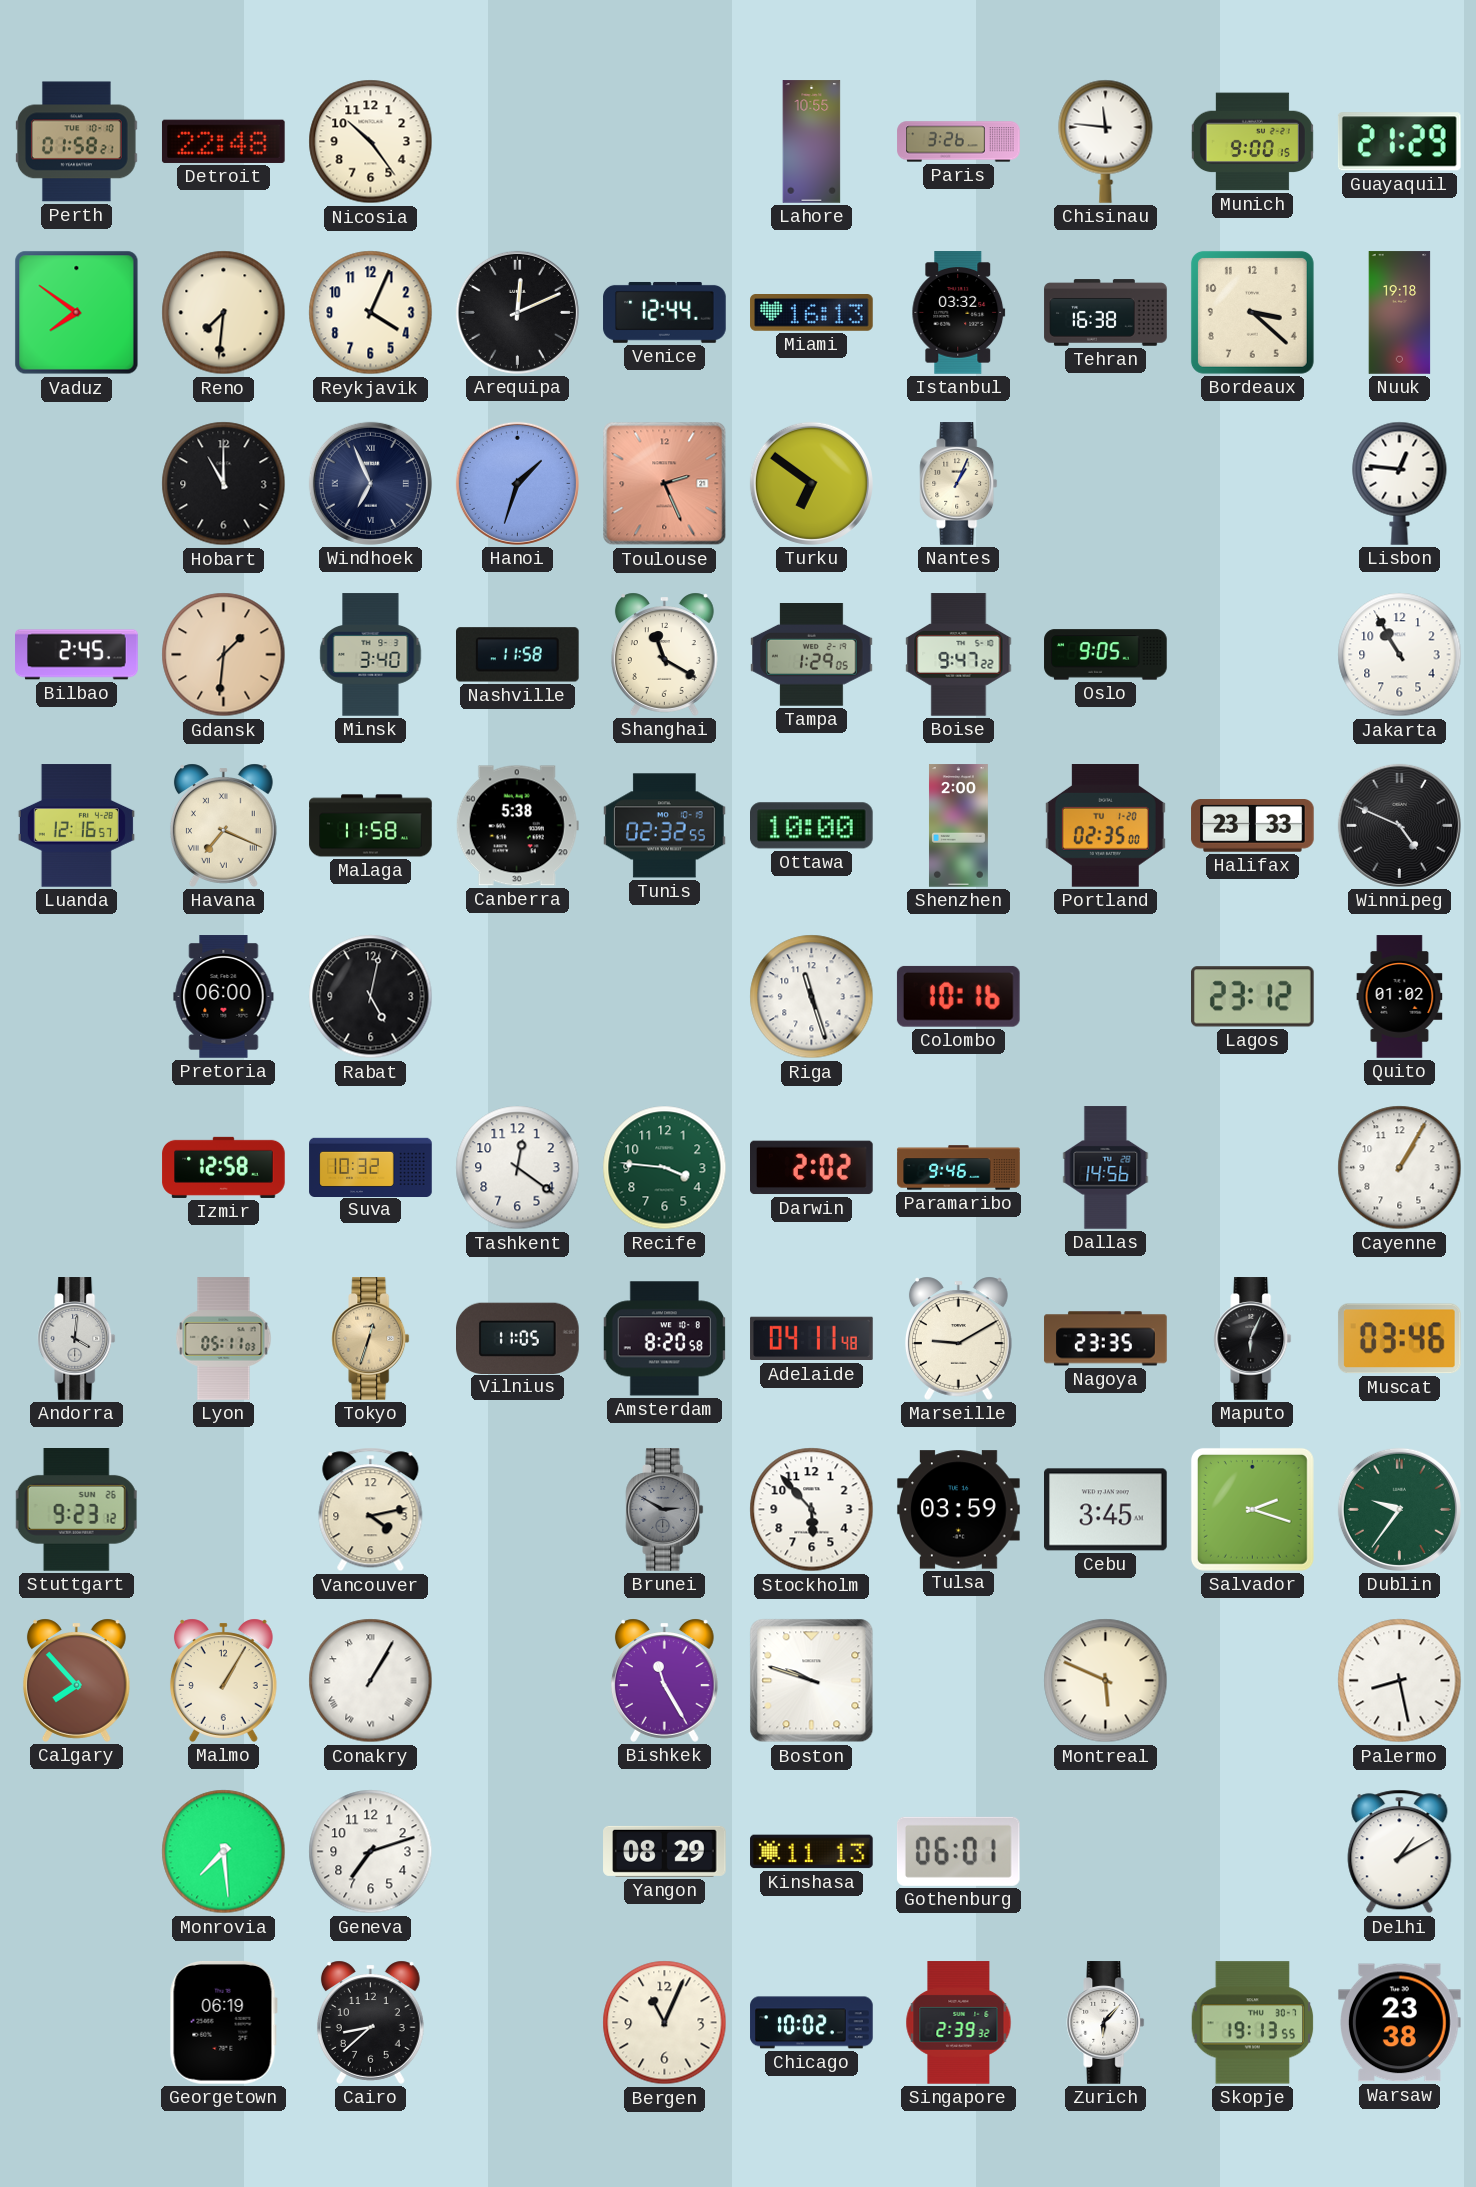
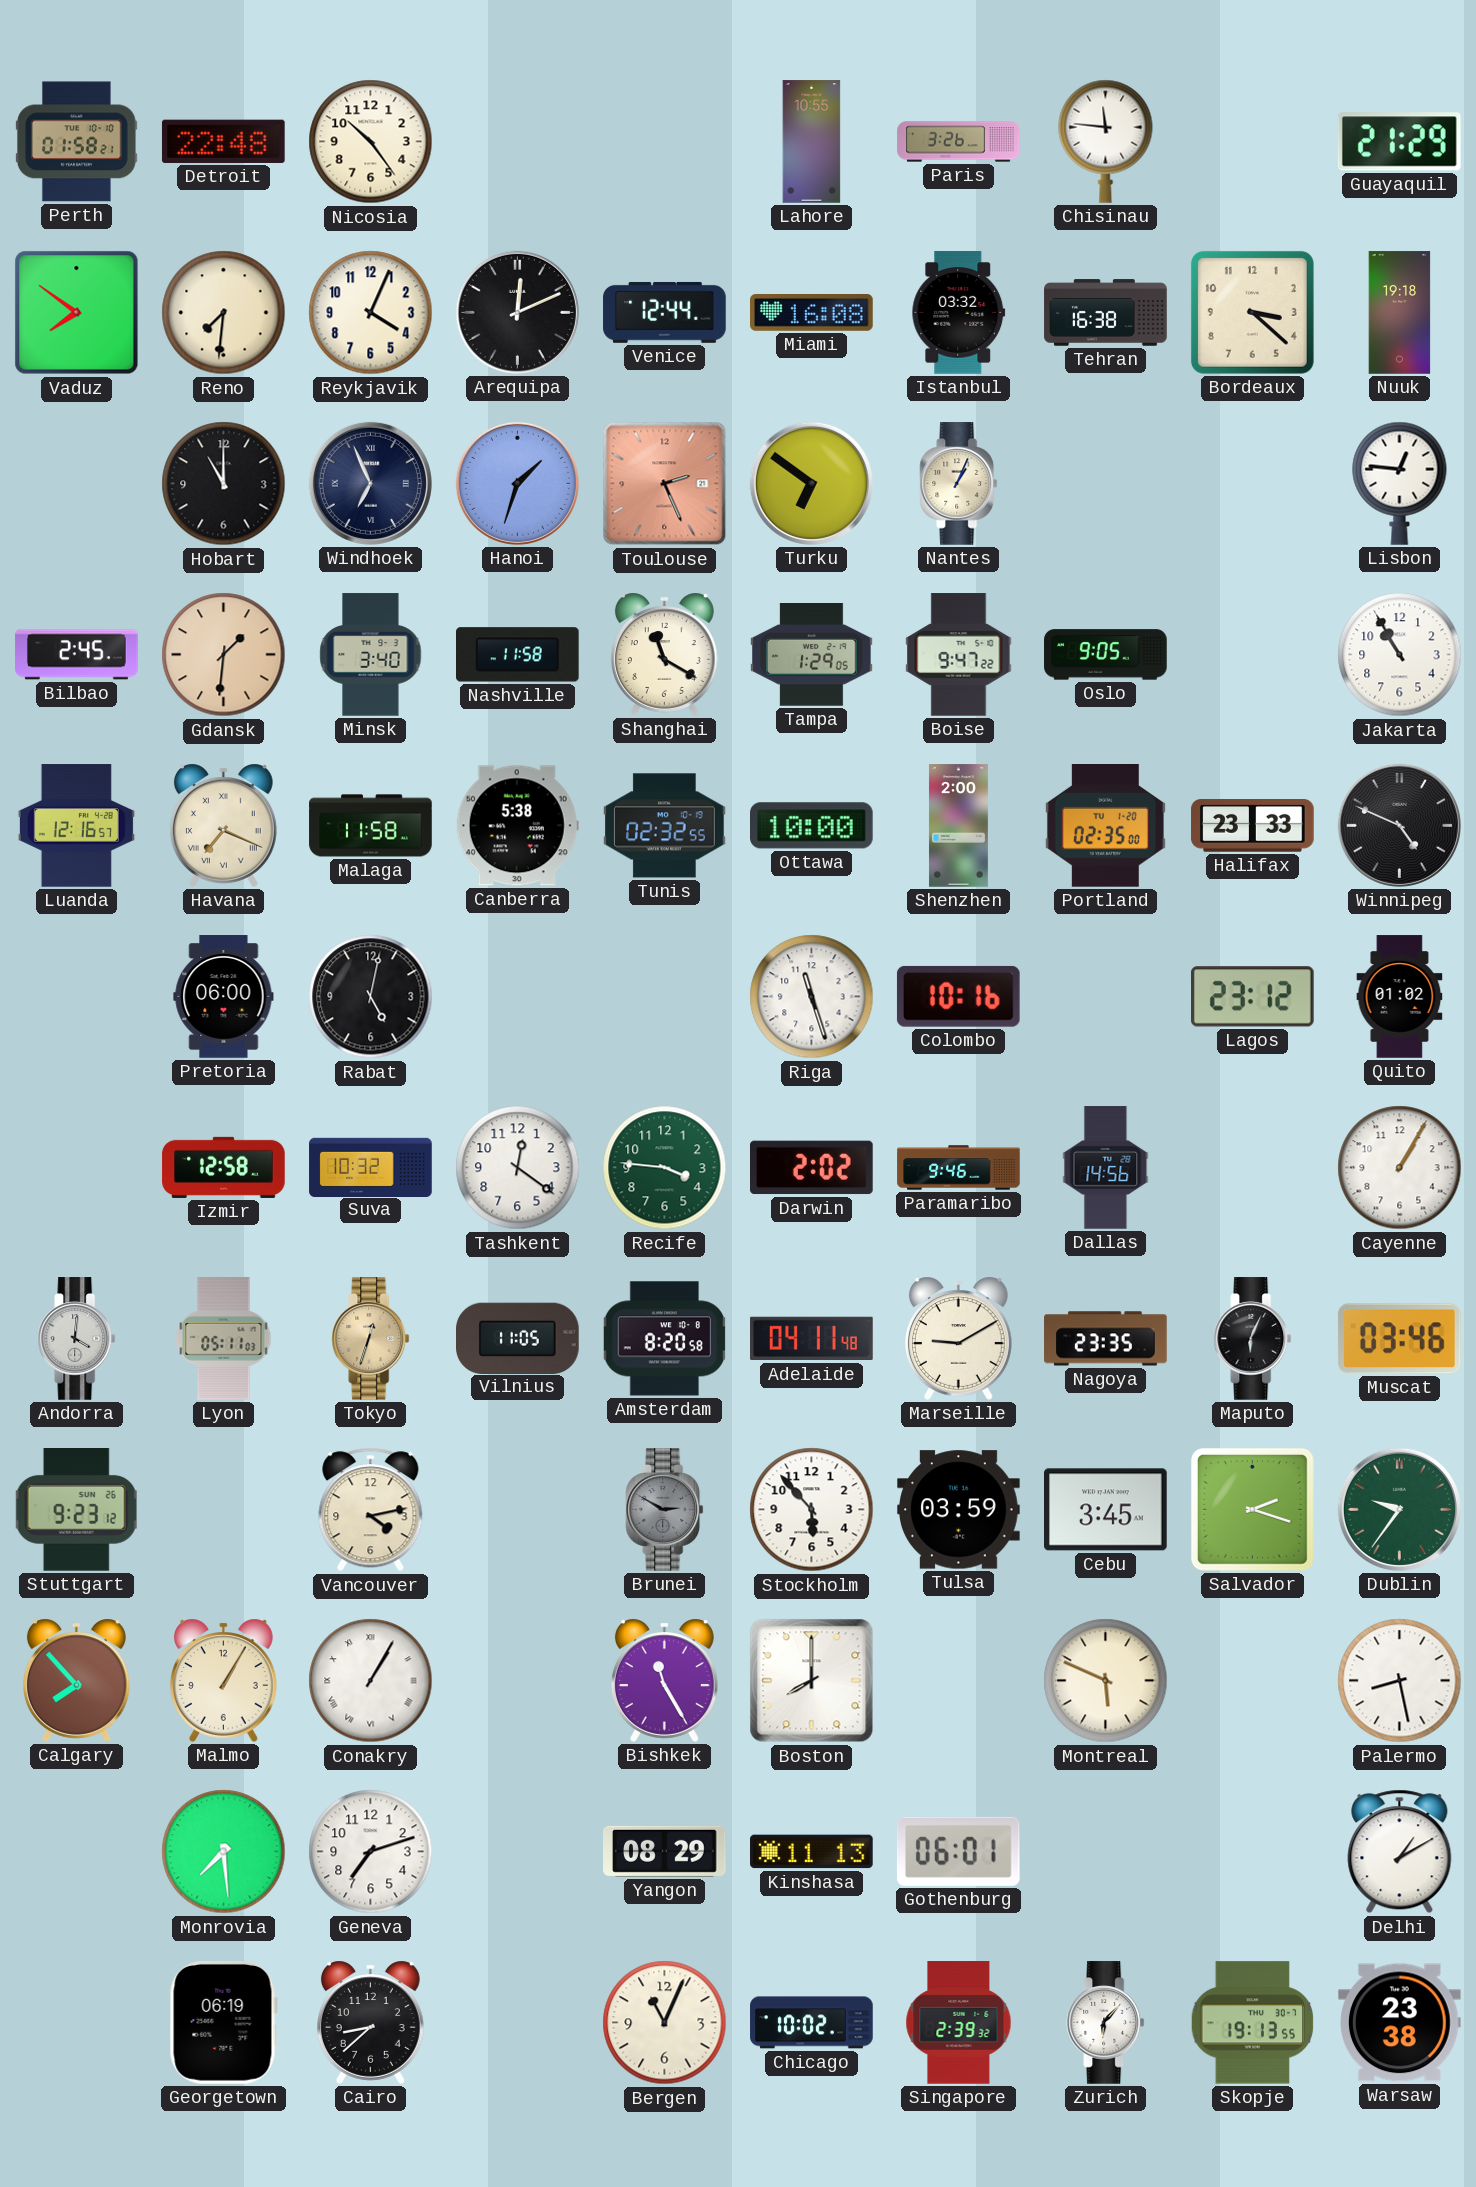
Munich: 9:00 -> none
Miami: 16:13 -> 16:08
Boston: 9:48 -> 8:00
